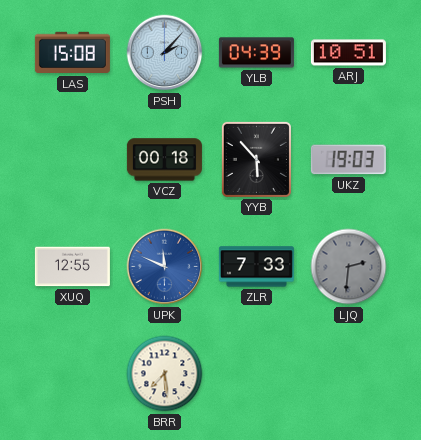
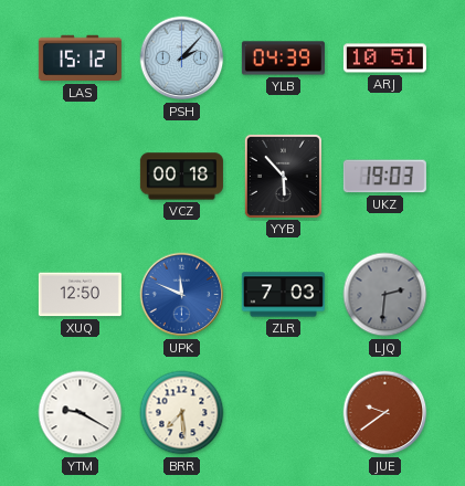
LAS: 15:08 -> 15:12
XUQ: 12:55 -> 12:50
ZLR: 7:33 -> 7:03
YTM: none -> 9:20
JUE: none -> 9:39
